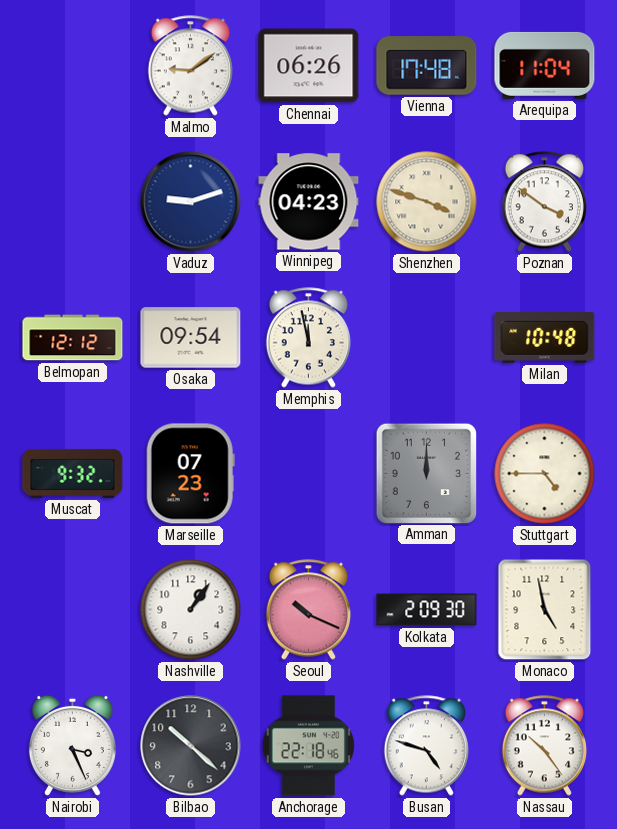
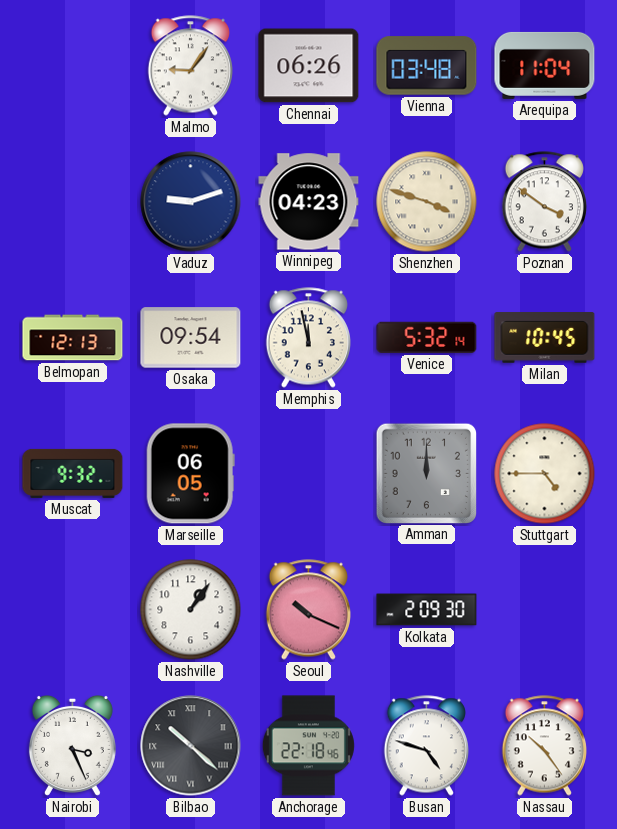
Malmo: 9:09 -> 9:06
Vienna: 17:48 -> 03:48
Belmopan: 12:12 -> 12:13
Venice: none -> 5:32
Milan: 10:48 -> 10:45
Marseille: 07:23 -> 06:05
Monaco: 4:58 -> none
Bilbao numerals: Arabic -> Roman
